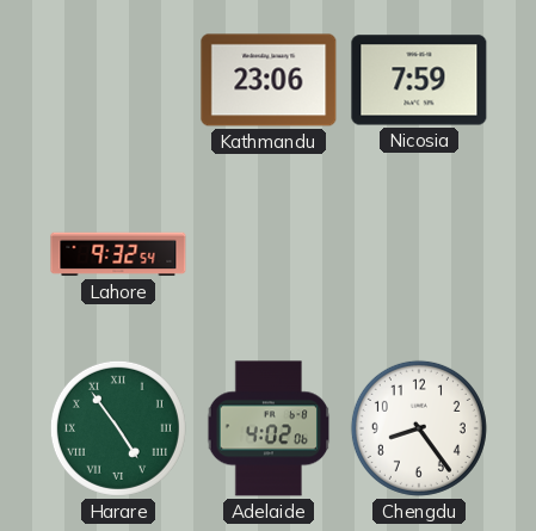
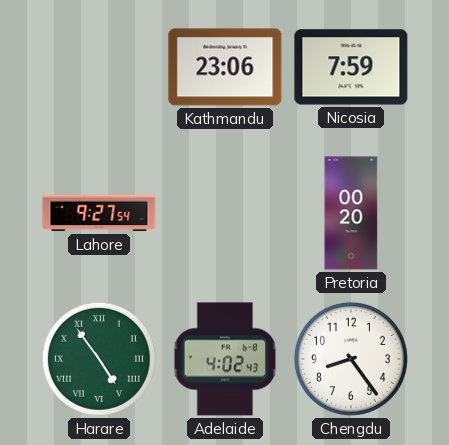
Lahore: 9:32 -> 9:27
Pretoria: none -> 00:20
Adelaide: 4:02:06 -> 4:02:43
